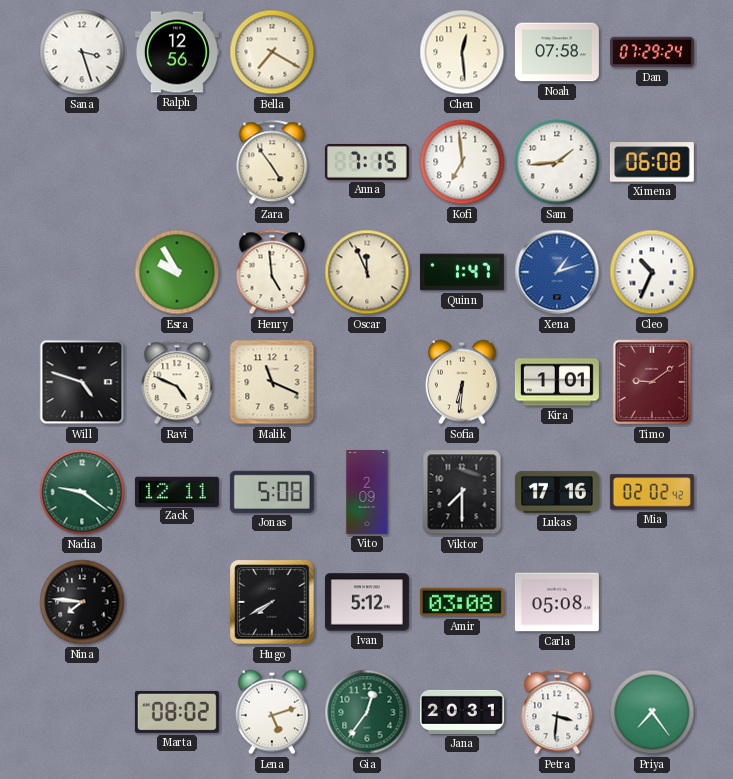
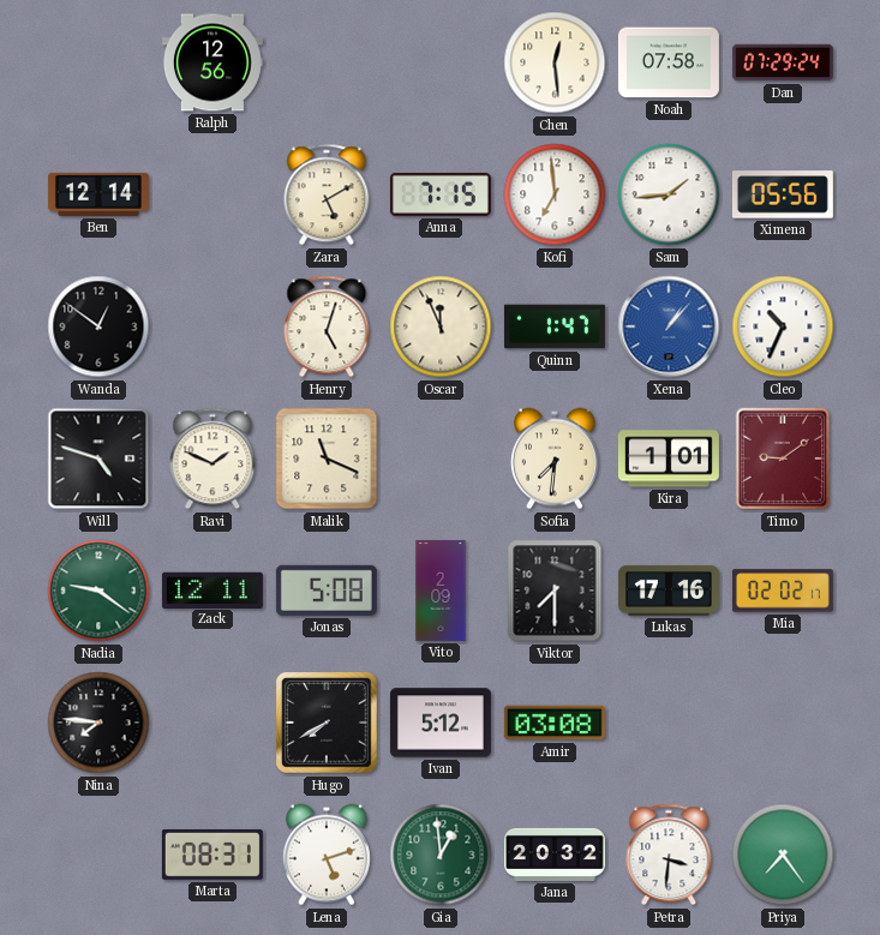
Sana: 3:27 -> none
Bella: 7:20 -> none
Ben: none -> 12:14
Zara: 4:54 -> 5:10
Ximena: 06:08 -> 05:56
Wanda: none -> 12:51
Esra: 9:55 -> none
Henry: 4:59 -> 5:03
Xena: 1:12 -> 1:07
Ravi: 4:49 -> 1:49
Sofia: 6:31 -> 7:31
Mia: 02:02:42 -> 02:02:17
Carla: 05:08 -> none
Marta: 08:02 -> 08:31
Gia: 12:36 -> 12:59
Jana: 20:31 -> 20:32
